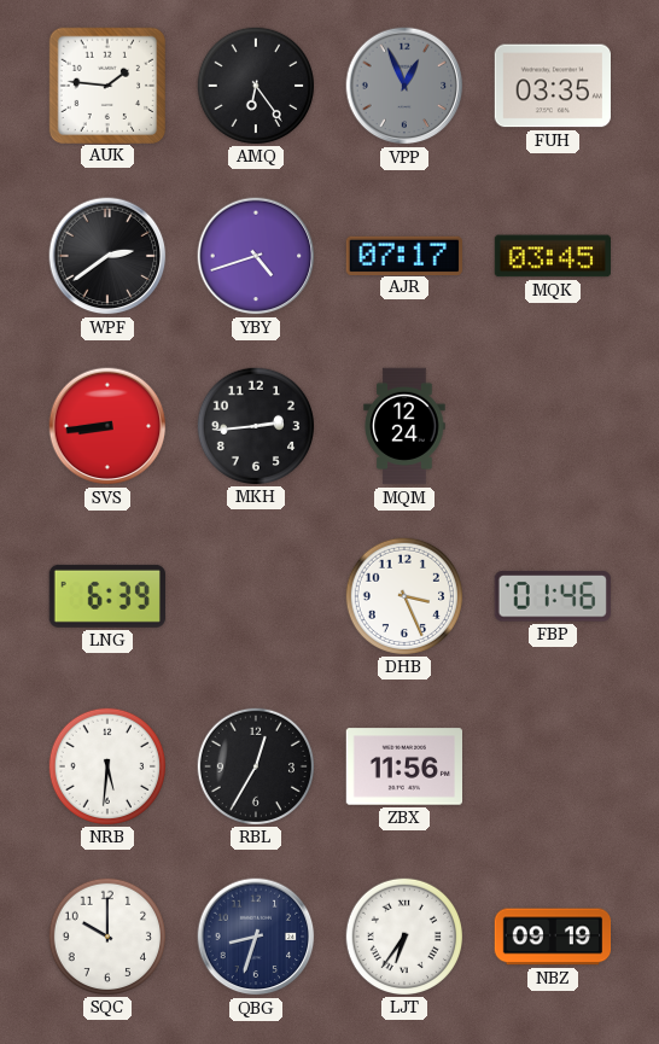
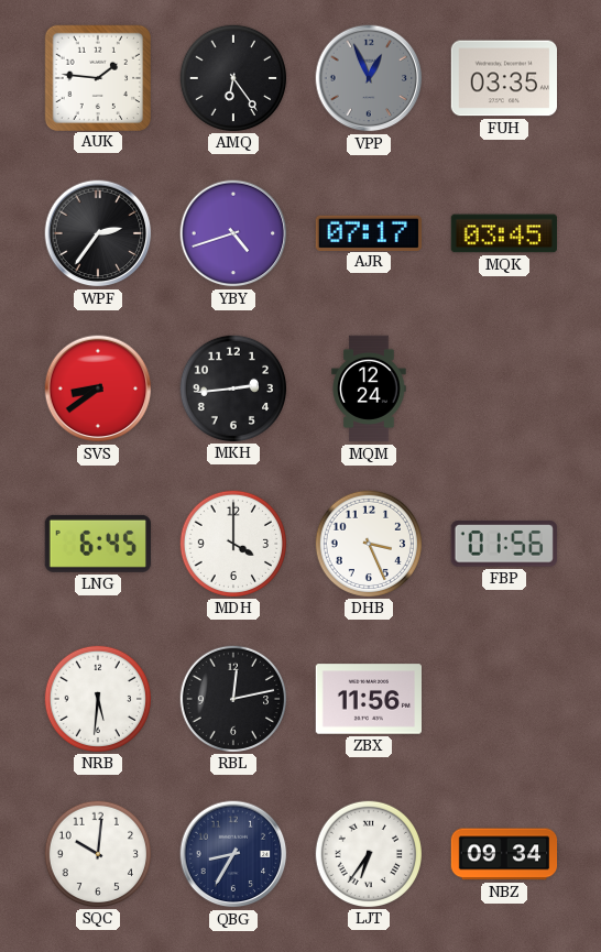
WPF: 2:39 -> 2:36
SVS: 8:44 -> 8:39
LNG: 6:39 -> 6:45
MDH: none -> 4:00
FBP: 01:46 -> 01:56
RBL: 12:35 -> 12:13
SQC: 10:00 -> 10:01
QBG: 8:33 -> 8:35
NBZ: 09:19 -> 09:34
